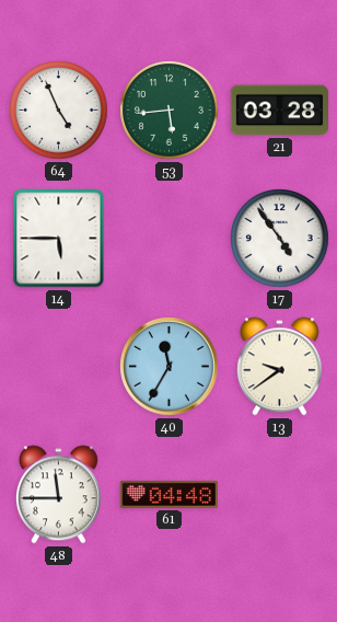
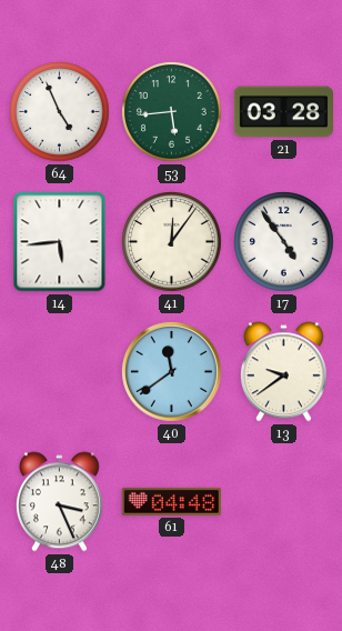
14: 5:45 -> 5:44
41: none -> 12:06
40: 11:35 -> 11:39
48: 11:45 -> 3:26
